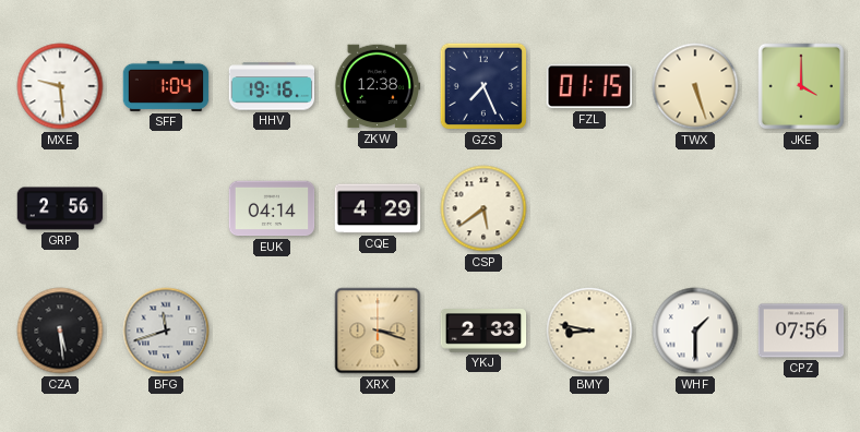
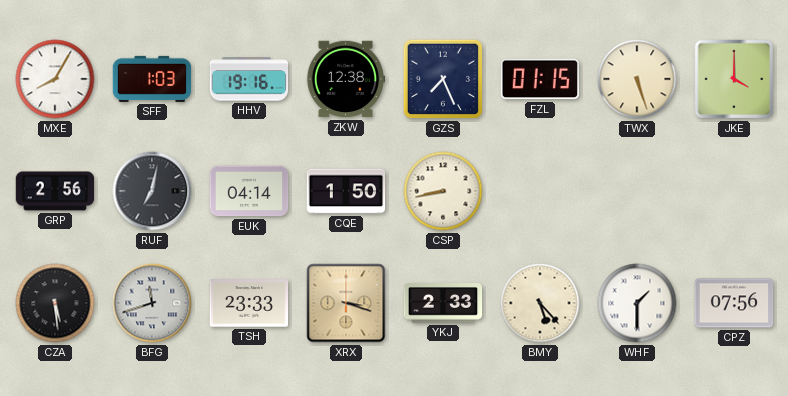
MXE: 9:29 -> 8:05
SFF: 1:04 -> 1:03
RUF: none -> 7:02
CQE: 4:29 -> 1:50
CSP: 5:39 -> 8:43
TSH: none -> 23:33
BMY: 8:47 -> 5:23
